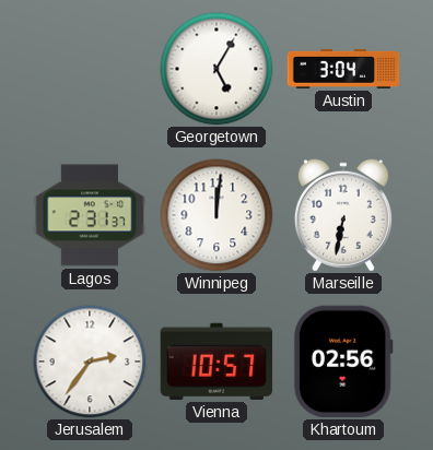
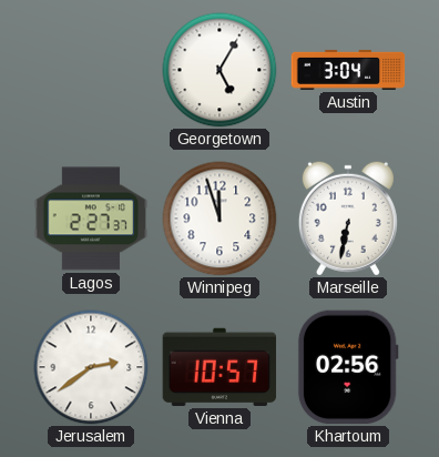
Lagos: 2:31 -> 2:27
Winnipeg: 12:01 -> 11:57
Jerusalem: 2:36 -> 2:39
